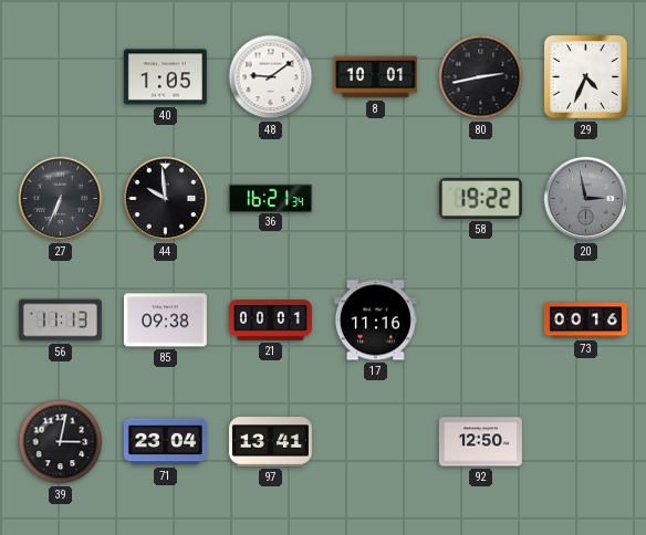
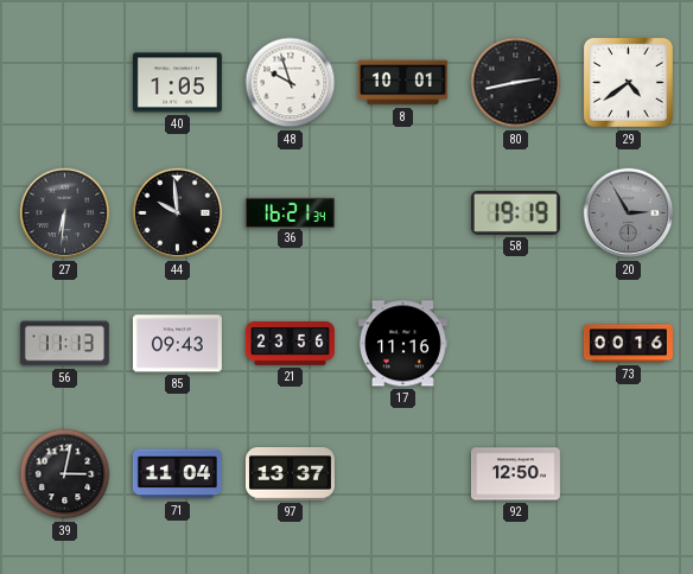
48: 9:09 -> 9:57
29: 4:34 -> 4:39
27: 6:34 -> 6:31
58: 19:22 -> 19:19
20: 2:58 -> 2:55
85: 09:38 -> 09:43
21: 00:01 -> 23:56
71: 23:04 -> 11:04
97: 13:41 -> 13:37
